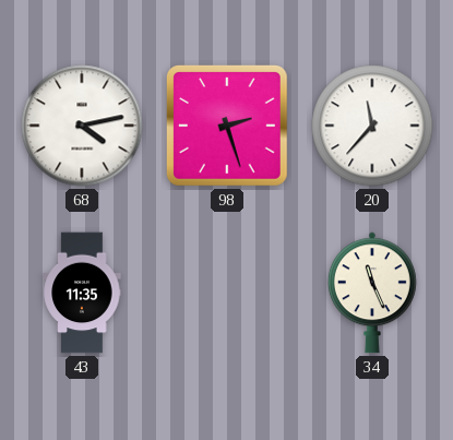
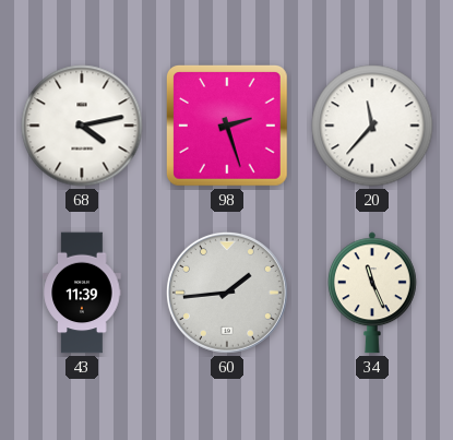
43: 11:35 -> 11:39
60: none -> 1:44
